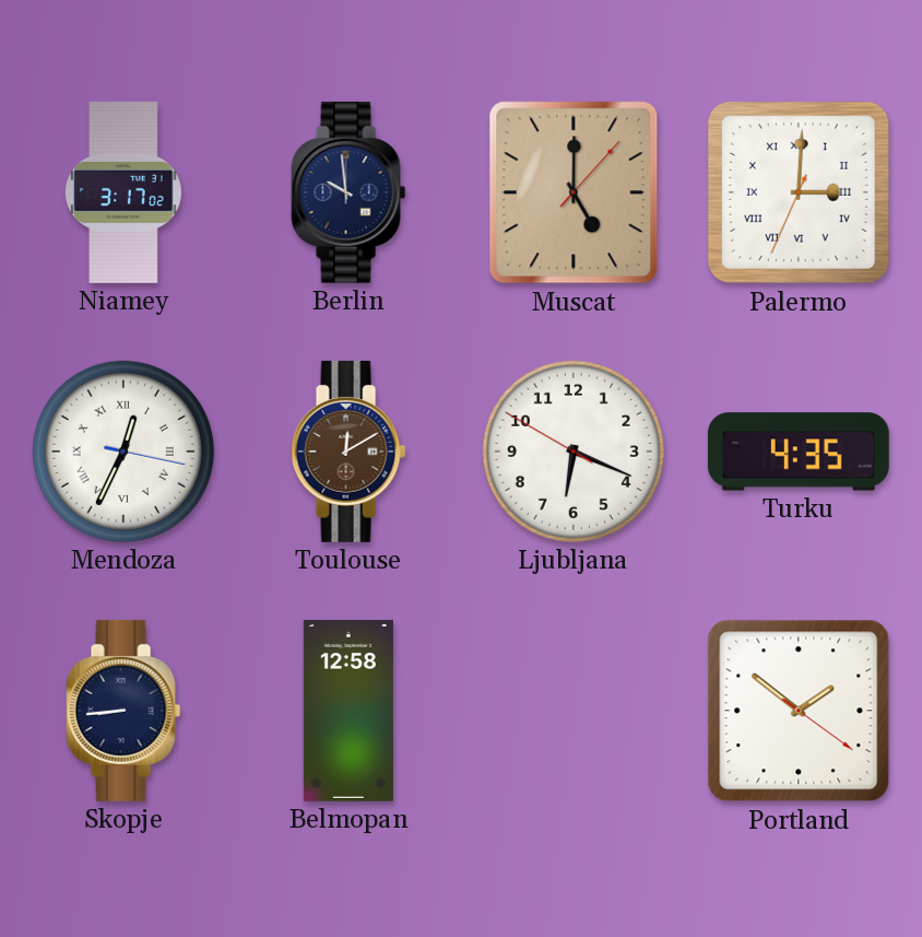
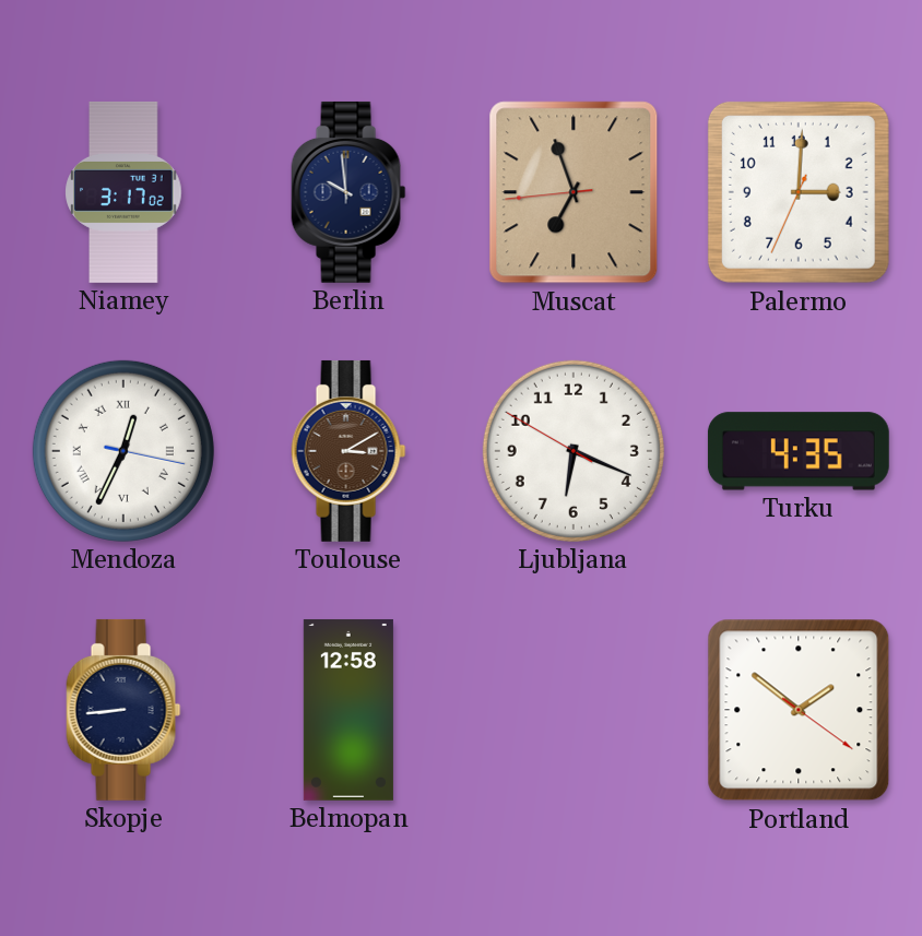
Muscat: 5:00 -> 6:56
Palermo numerals: Roman -> Arabic
Toulouse: 12:10 -> 3:10
